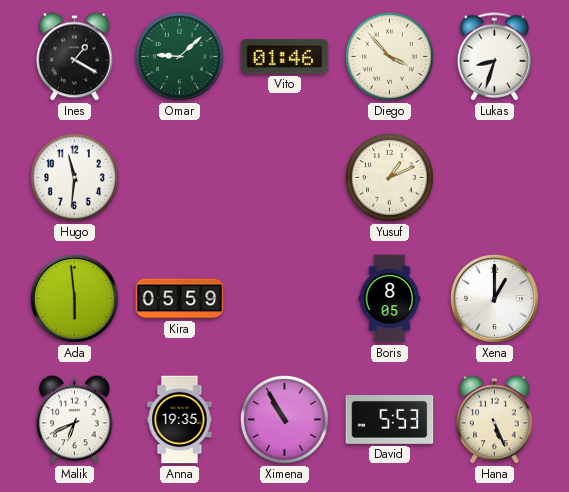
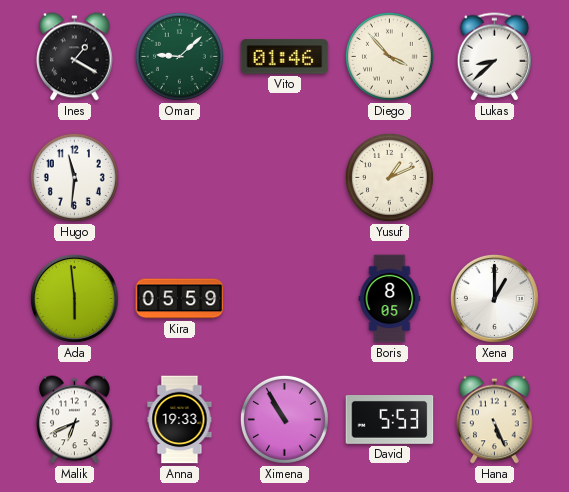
Lukas: 8:33 -> 8:38
Anna: 19:35 -> 19:33
